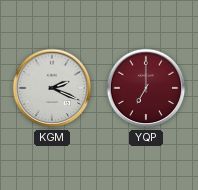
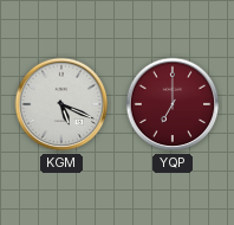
KGM: 2:19 -> 5:19
